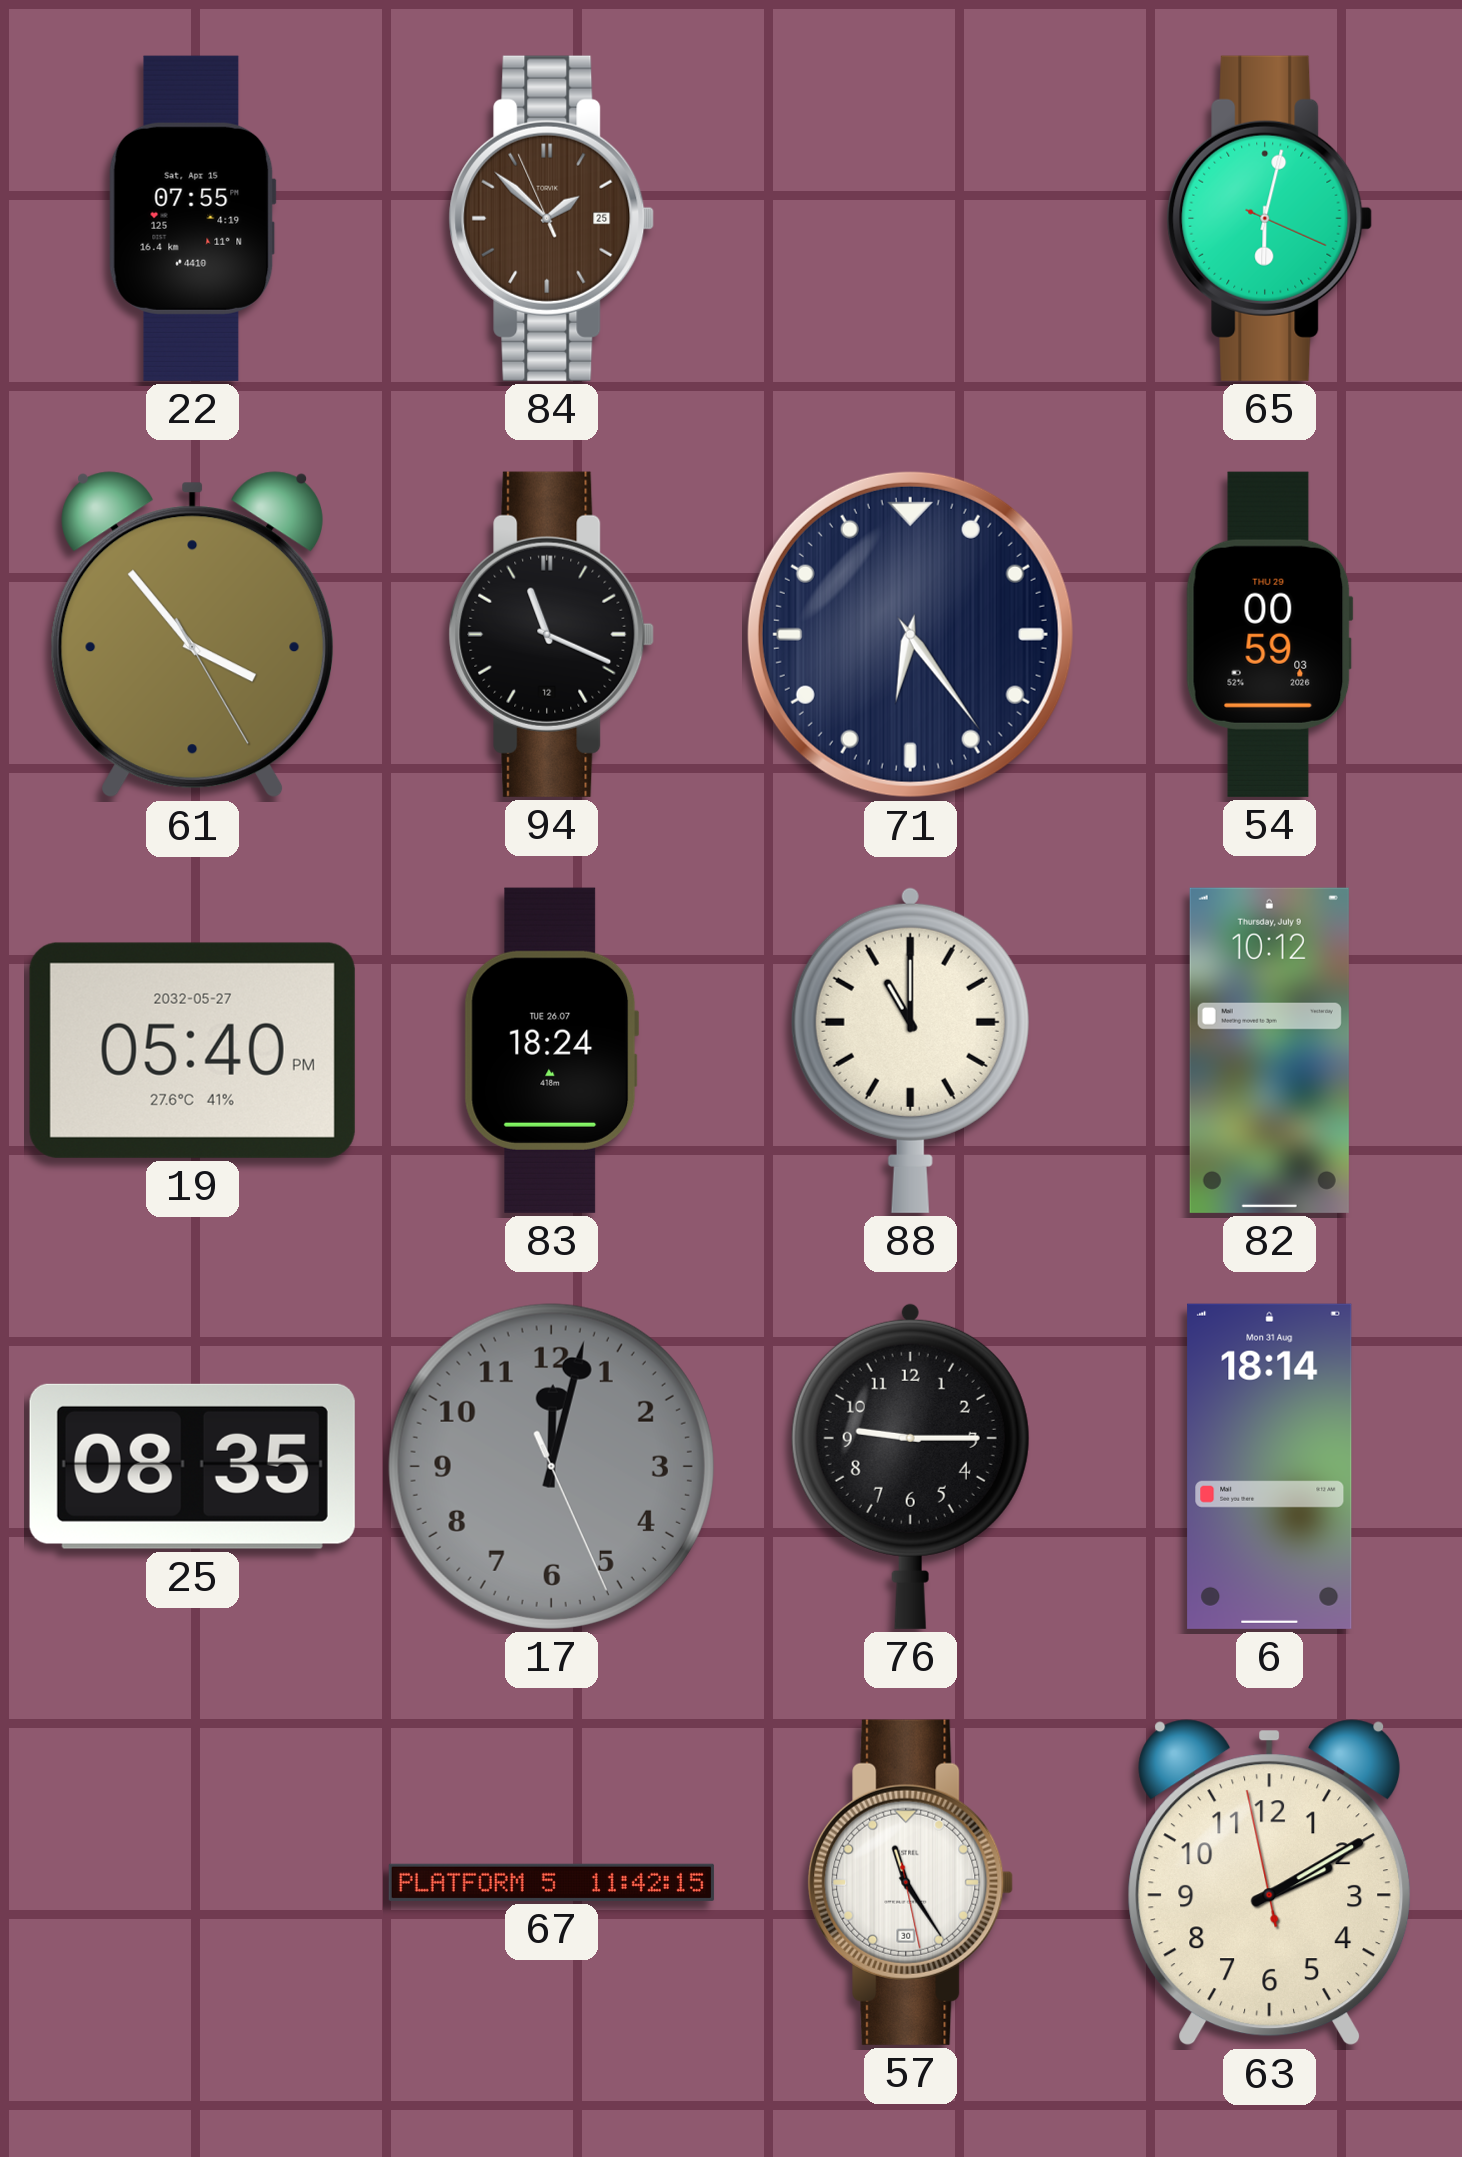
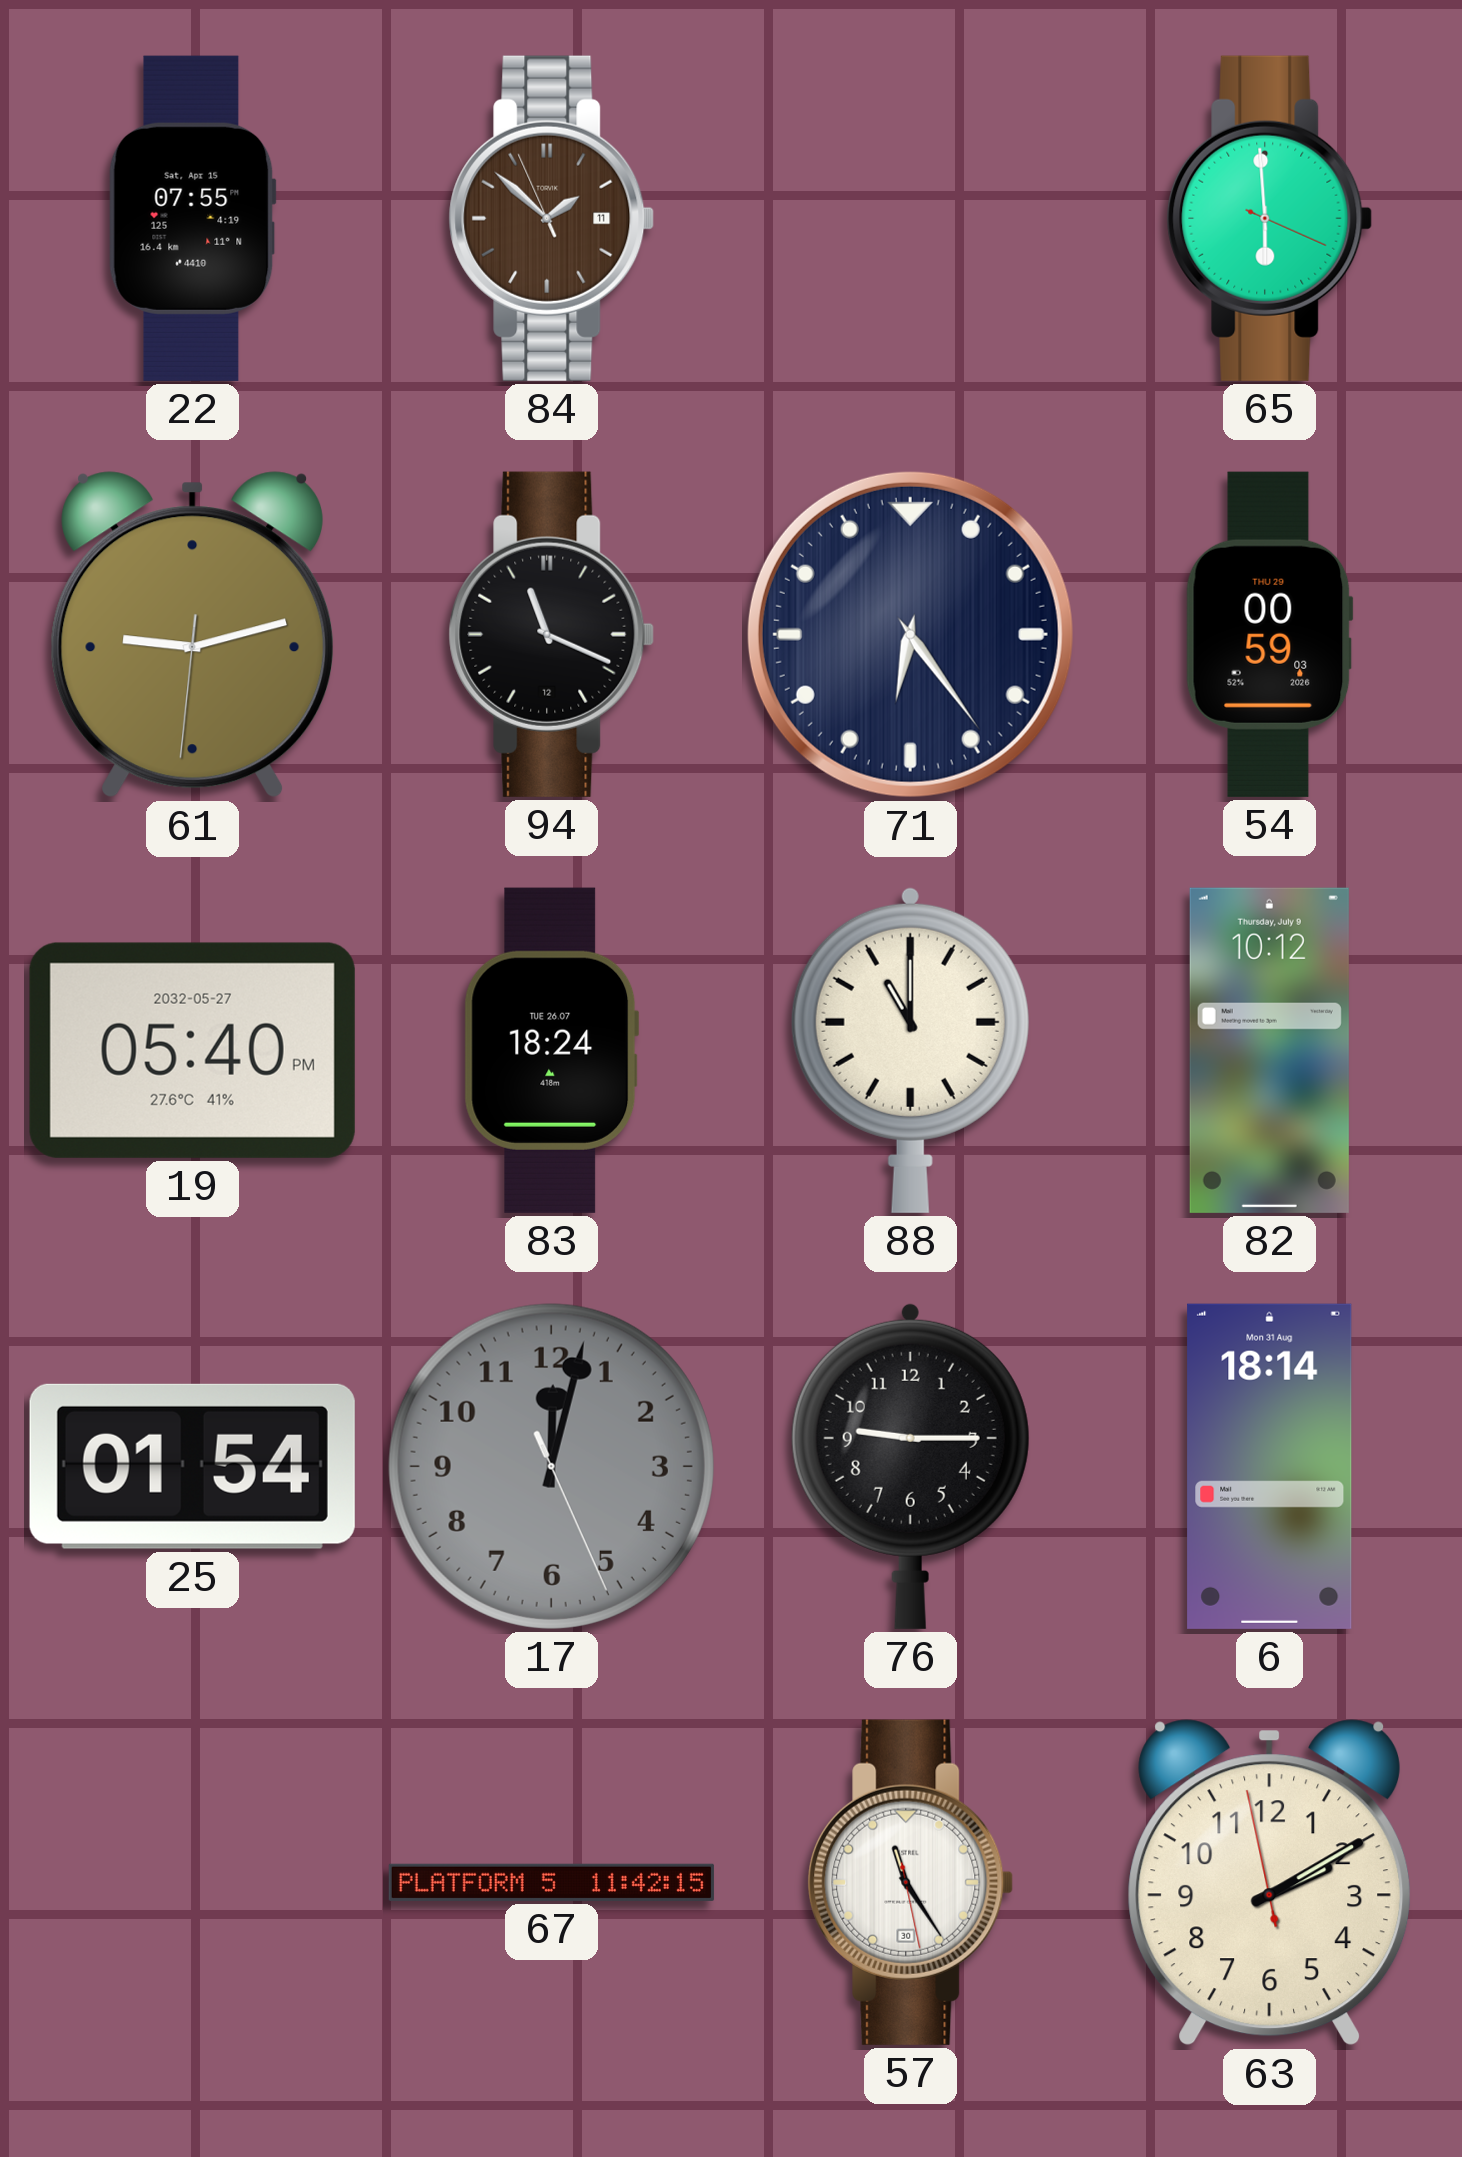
84 date: 25 -> 11
65: 6:02 -> 5:59
61: 3:53 -> 9:12
25: 08:35 -> 01:54
